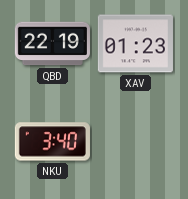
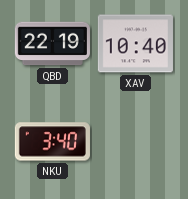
XAV: 01:23 -> 10:40
